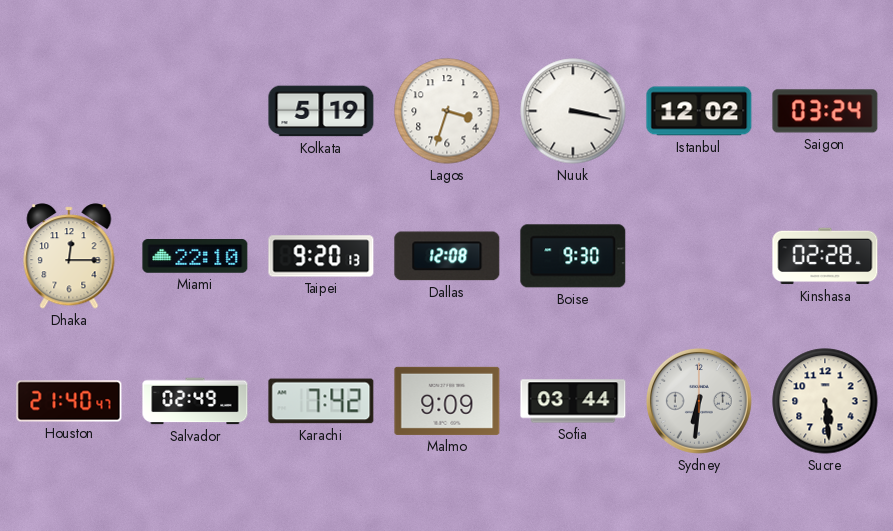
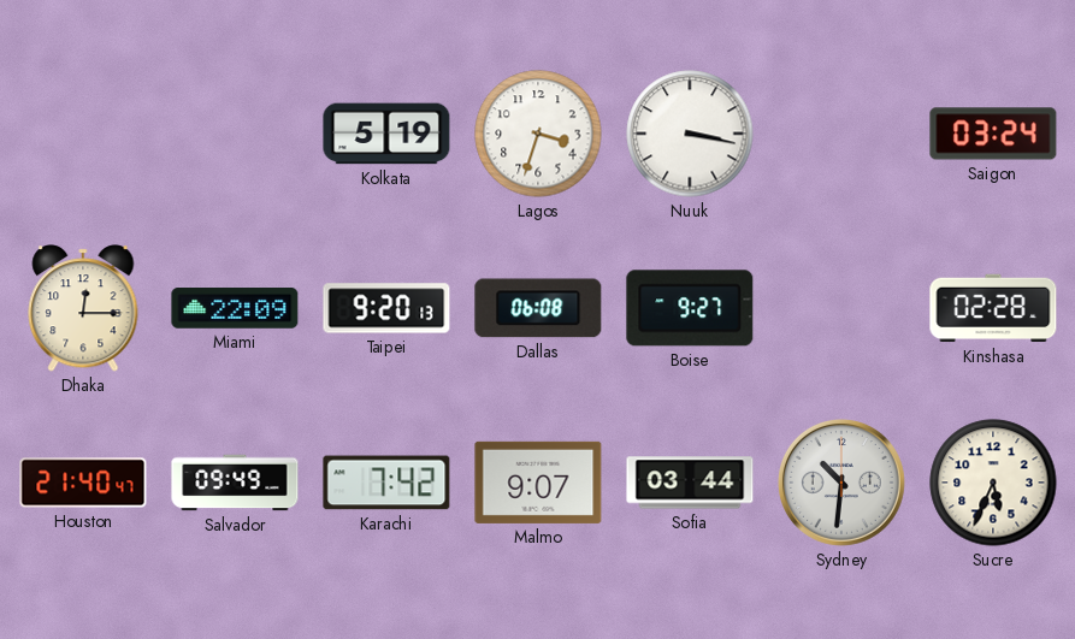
Istanbul: 12:02 -> none
Miami: 22:10 -> 22:09
Dallas: 12:08 -> 06:08
Boise: 9:30 -> 9:27
Salvador: 02:49 -> 09:49
Malmo: 9:09 -> 9:07
Sydney: 6:31 -> 10:31
Sucre: 5:29 -> 5:34
